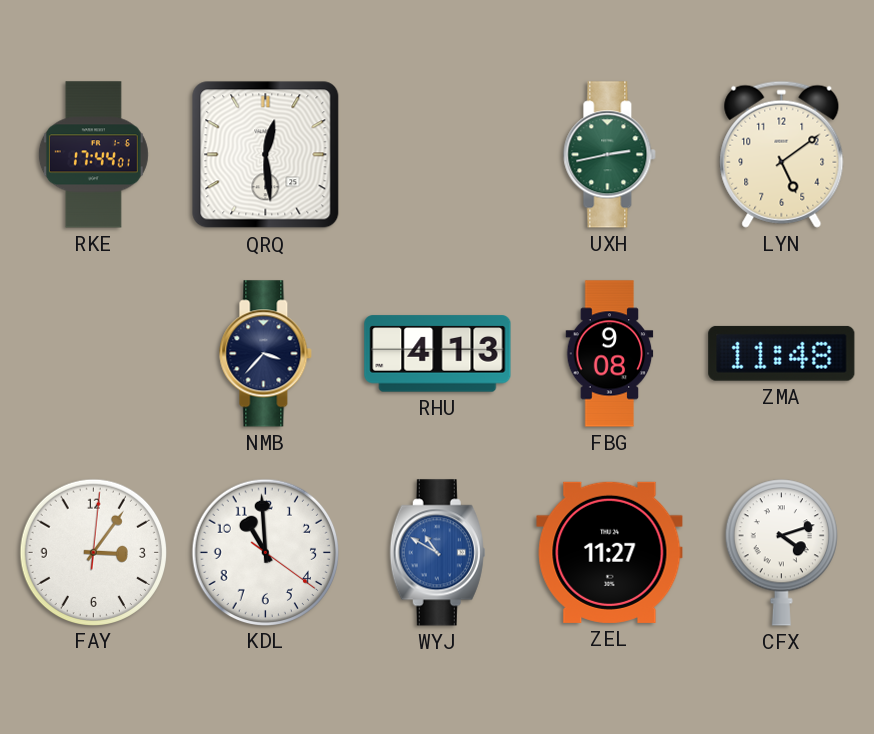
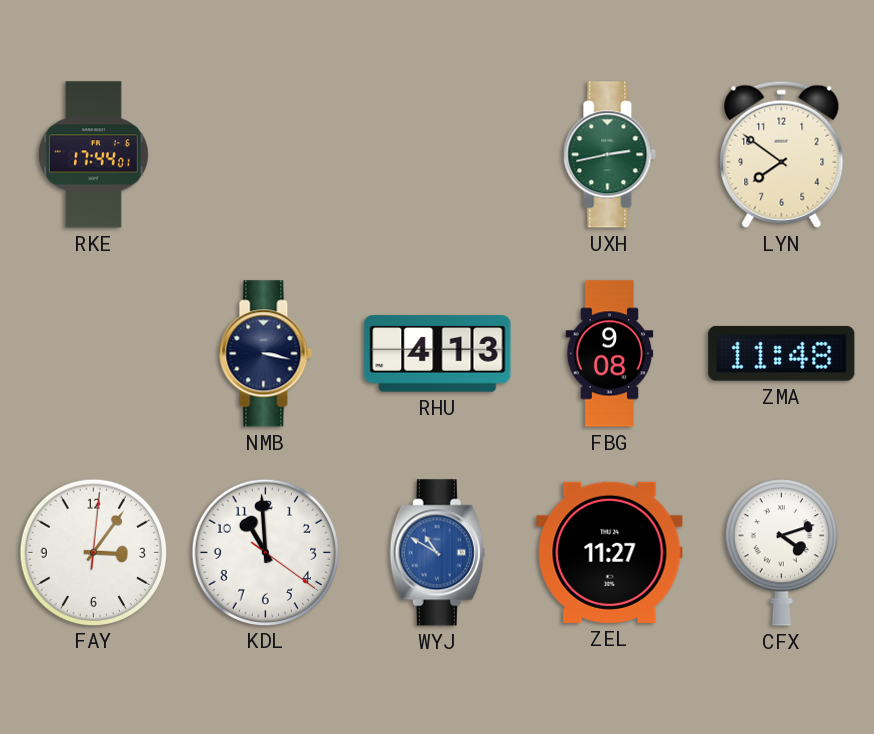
QRQ: 12:29 -> none
LYN: 5:09 -> 7:51
NMB: 3:37 -> 3:17
